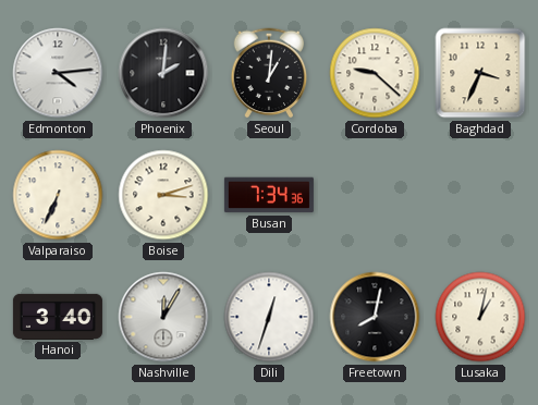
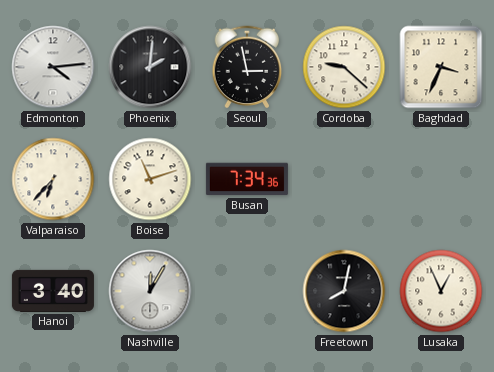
Seoul: 1:01 -> 2:58
Valparaiso: 6:34 -> 6:37
Boise: 3:12 -> 11:12
Dili: 12:33 -> none
Lusaka: 1:02 -> 12:56
